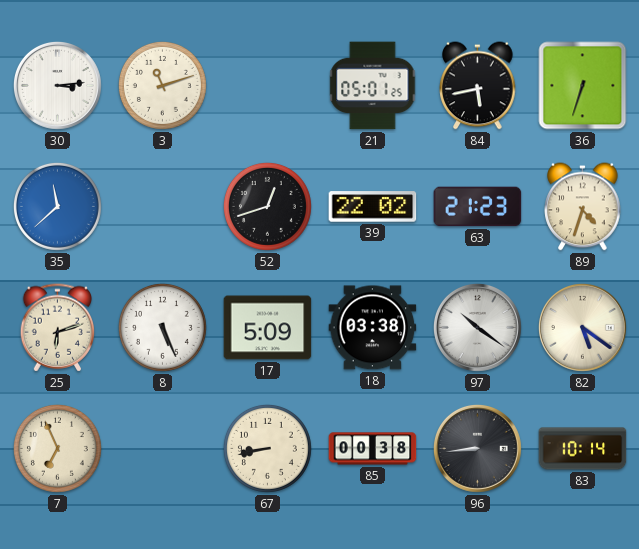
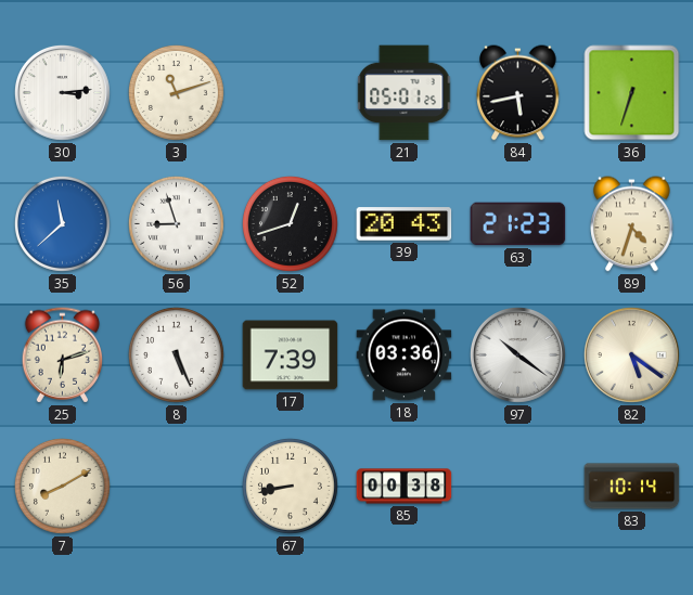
56: none -> 8:57
39: 22:02 -> 20:43
17: 5:09 -> 7:39
18: 03:38 -> 03:36
7: 6:56 -> 8:10
96: 8:44 -> none
